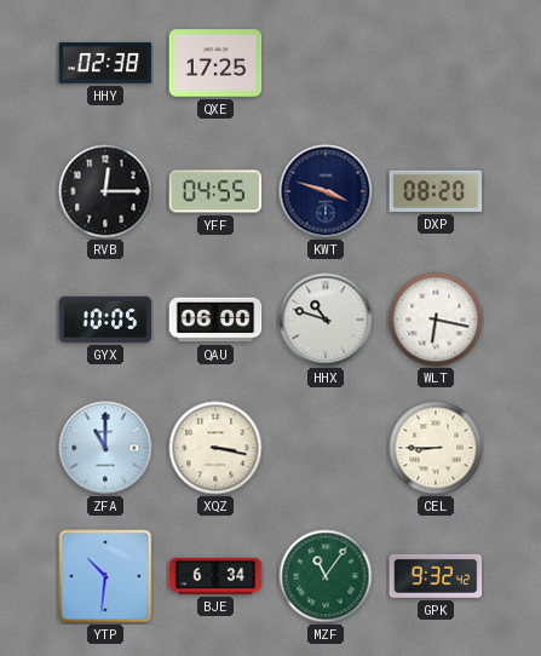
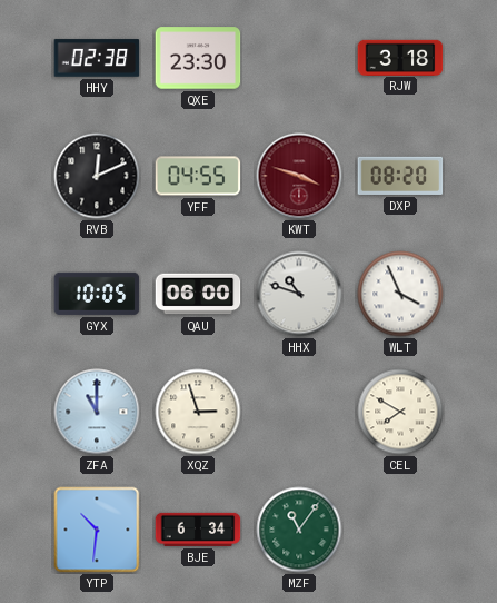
QXE: 17:25 -> 23:30
RJW: none -> 3:18
RVB: 12:15 -> 12:11
KWT dial: navy -> burgundy
WLT: 6:17 -> 3:56
XQZ: 3:17 -> 2:57
CEL: 8:45 -> 7:50
GPK: 9:32 -> none
